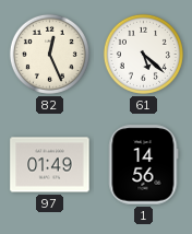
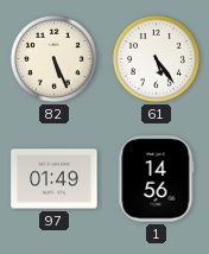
82: 12:26 -> 5:26
61: 5:22 -> 5:24
